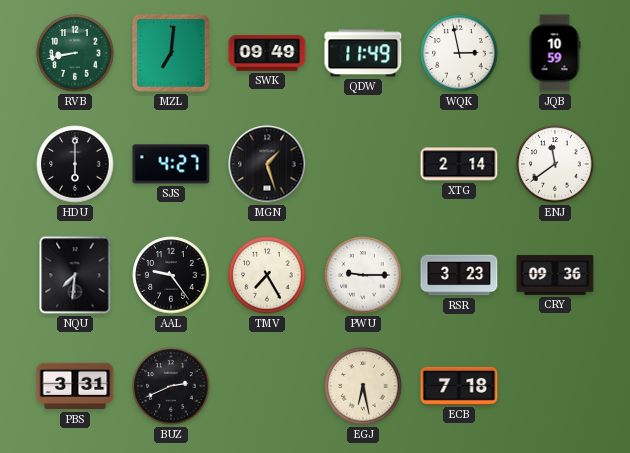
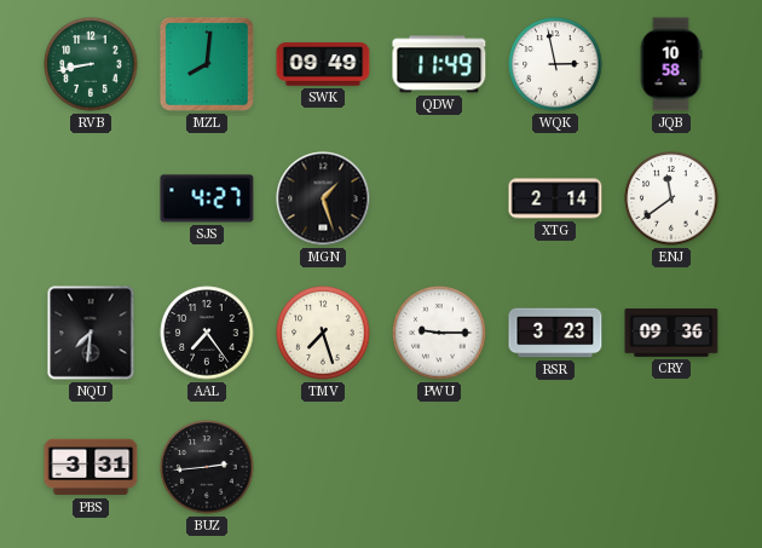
MZL: 7:01 -> 8:01
JQB: 10:59 -> 10:58
HDU: 6:00 -> none
AAL: 9:24 -> 7:24
TMV: 7:25 -> 7:27
BUZ: 2:41 -> 2:44
EGJ: 6:28 -> none
ECB: 7:18 -> none
